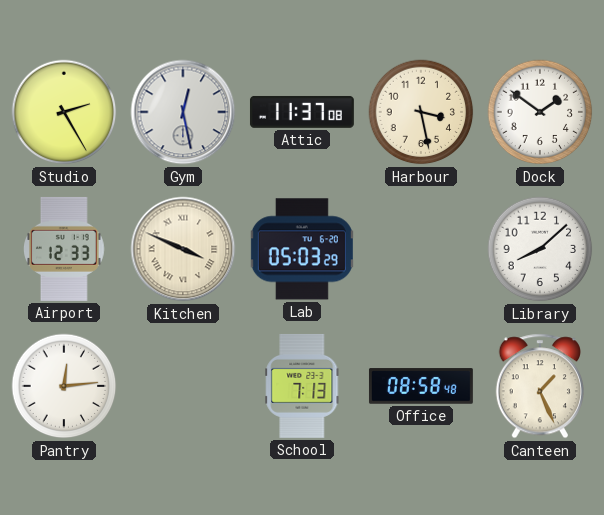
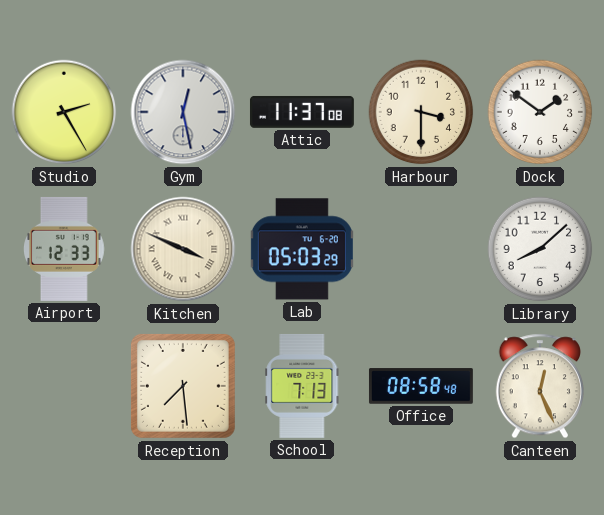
Harbour: 3:28 -> 3:30
Pantry: 12:14 -> none
Reception: none -> 7:29
Canteen: 1:26 -> 12:26
